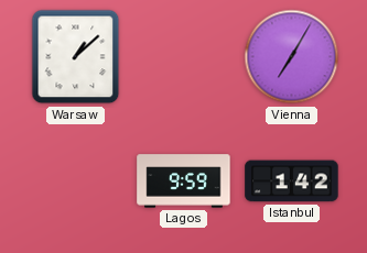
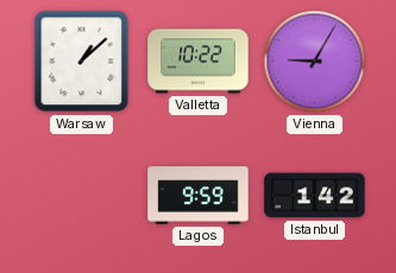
Valletta: none -> 10:22
Vienna: 7:05 -> 9:05
